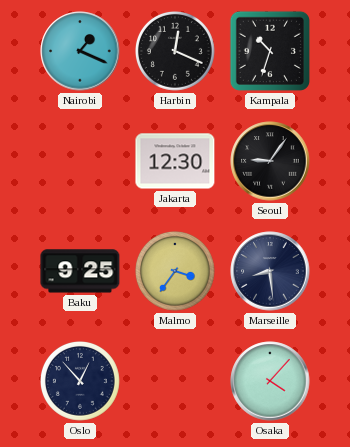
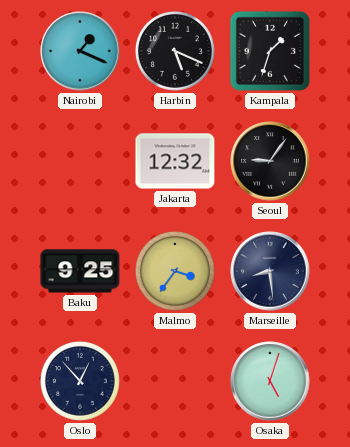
Harbin: 12:19 -> 5:19
Kampala: 10:33 -> 1:33
Jakarta: 12:30 -> 12:32
Osaka: 4:07 -> 5:03
